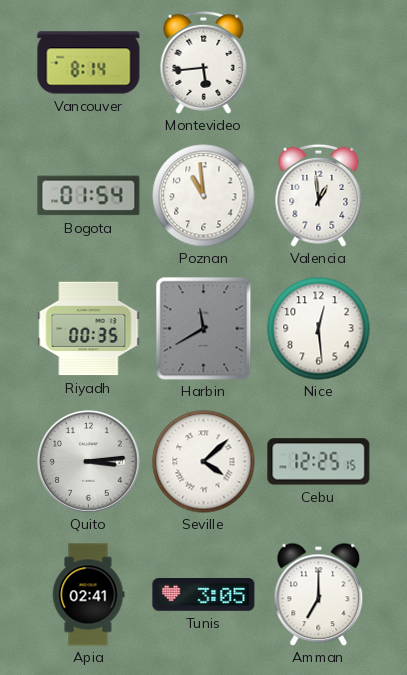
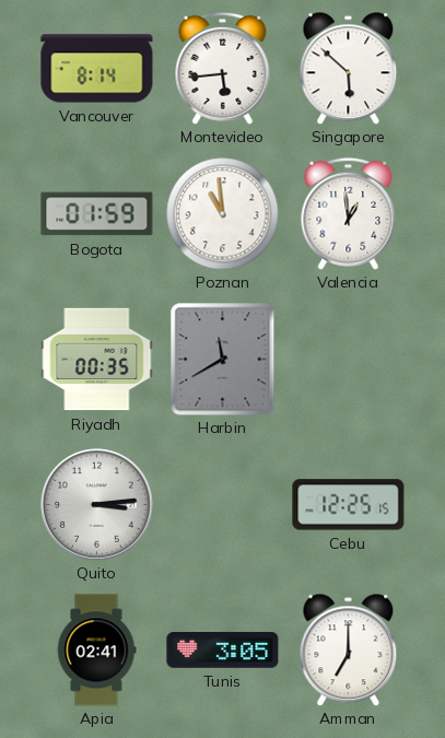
Singapore: none -> 5:52
Bogota: 01:54 -> 01:59
Nice: 12:29 -> none
Seville: 4:08 -> none
